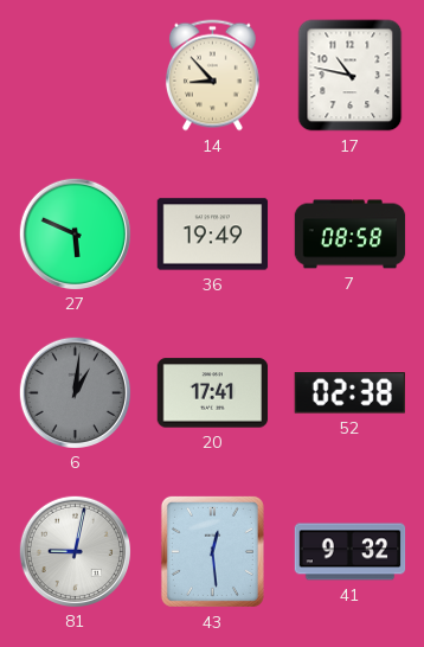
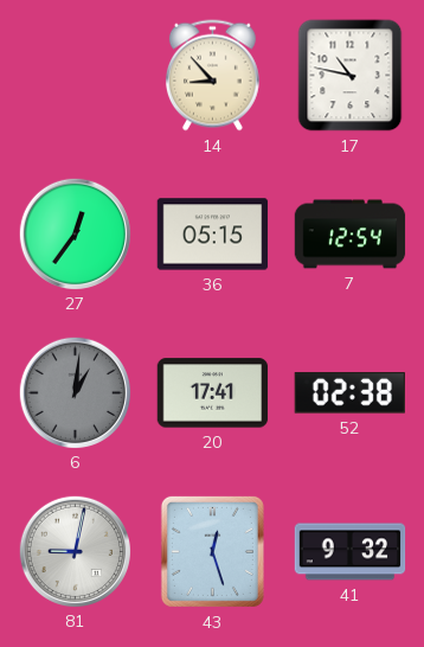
27: 5:49 -> 12:36
36: 19:49 -> 05:15
7: 08:58 -> 12:54
43: 12:29 -> 12:27
